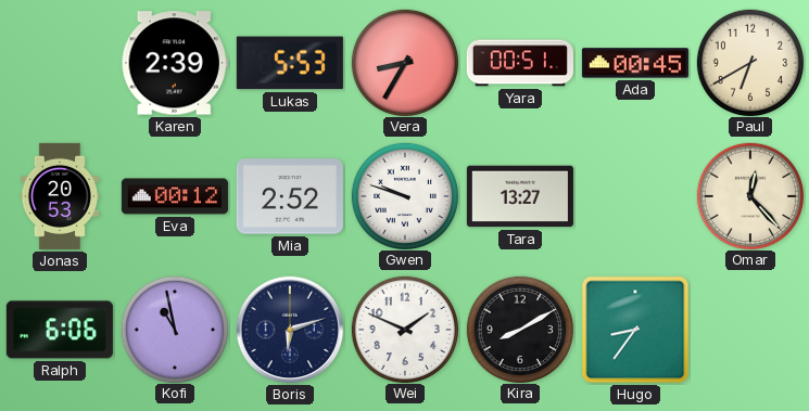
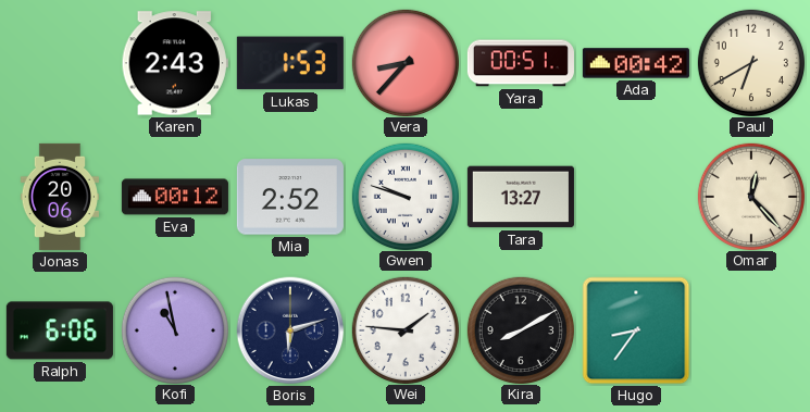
Karen: 2:39 -> 2:43
Lukas: 5:53 -> 1:53
Vera: 8:35 -> 8:37
Ada: 00:45 -> 00:42
Jonas: 20:53 -> 20:06
Wei: 1:49 -> 1:46
